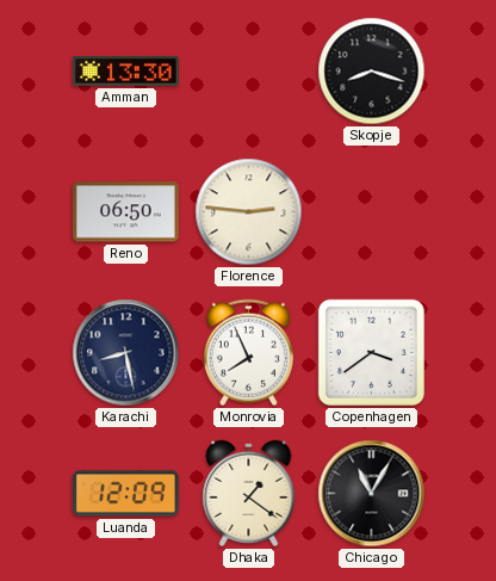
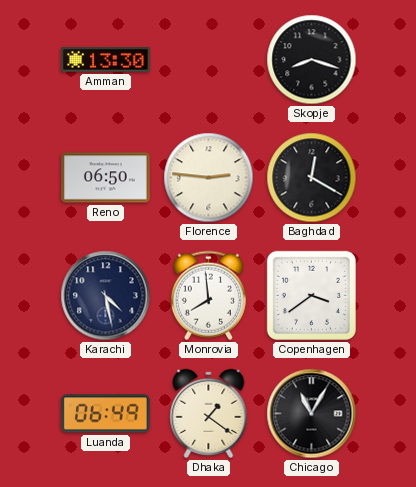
Baghdad: none -> 12:20
Karachi: 8:28 -> 4:28
Monrovia: 7:56 -> 7:59
Luanda: 12:09 -> 06:49
